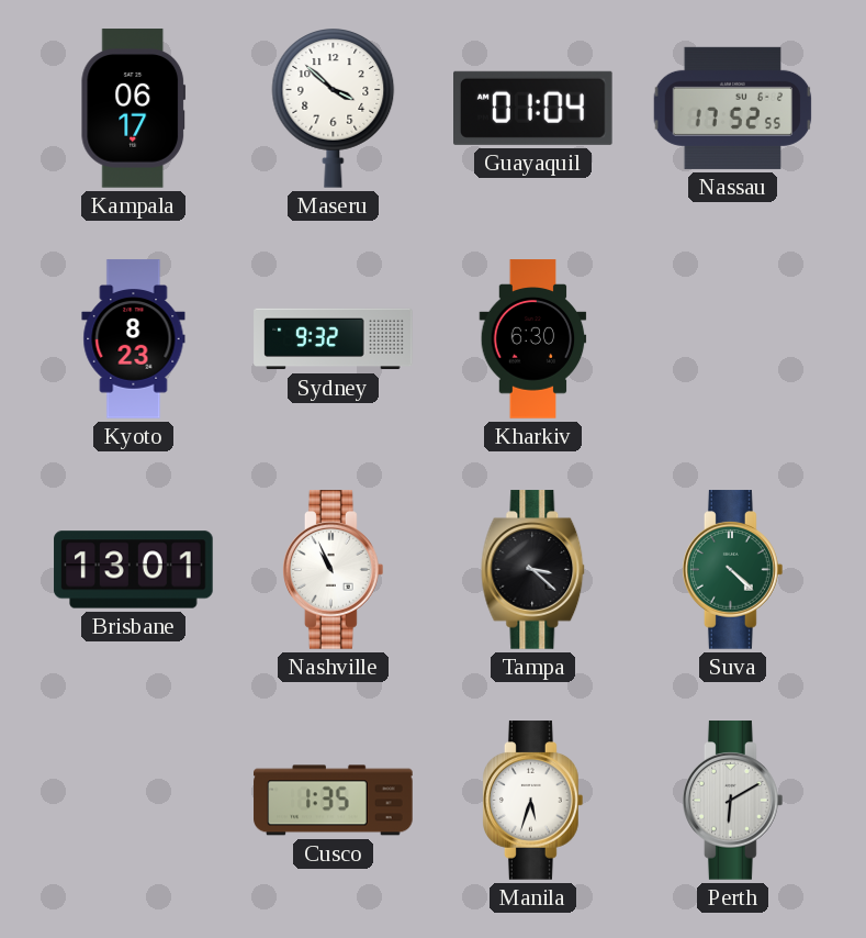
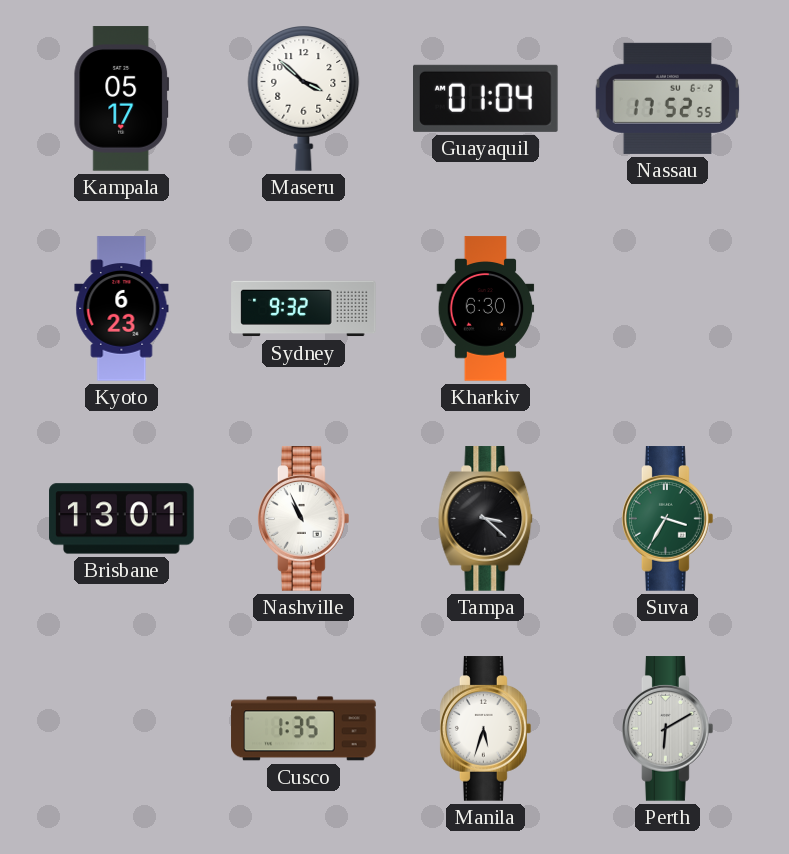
Kampala: 06:17 -> 05:17
Kyoto: 8:23 -> 6:23
Suva: 4:22 -> 3:35
